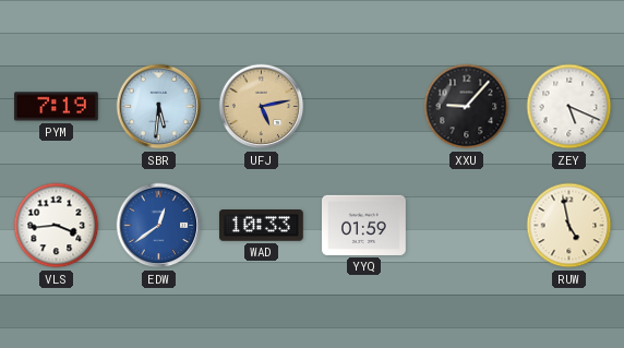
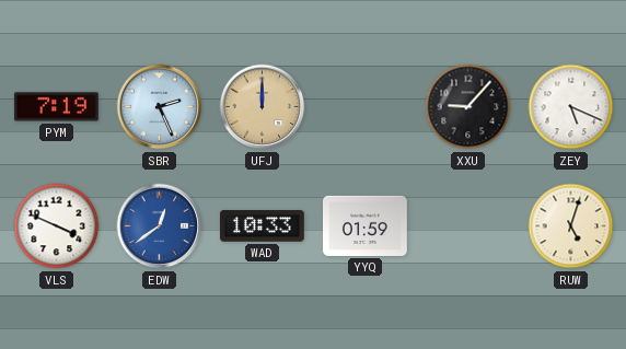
SBR: 5:31 -> 2:26
UFJ: 5:13 -> 12:00
VLS: 3:44 -> 3:49
RUW: 4:58 -> 5:03
